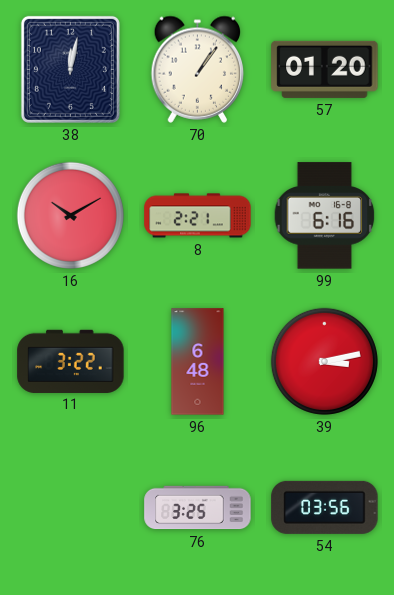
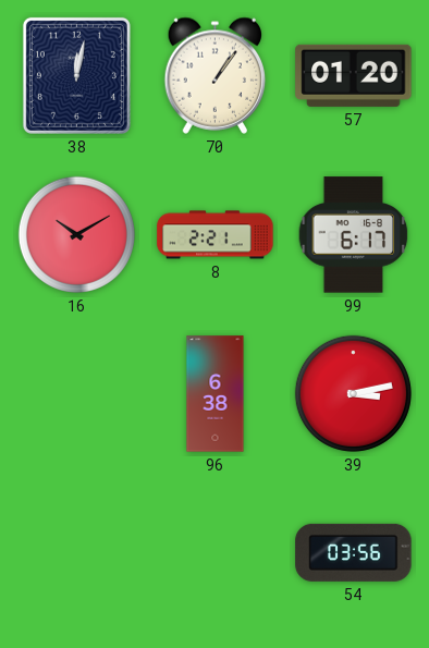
99: 6:16 -> 6:17
11: 3:22 -> none
96: 6:48 -> 6:38
76: 3:25 -> none
